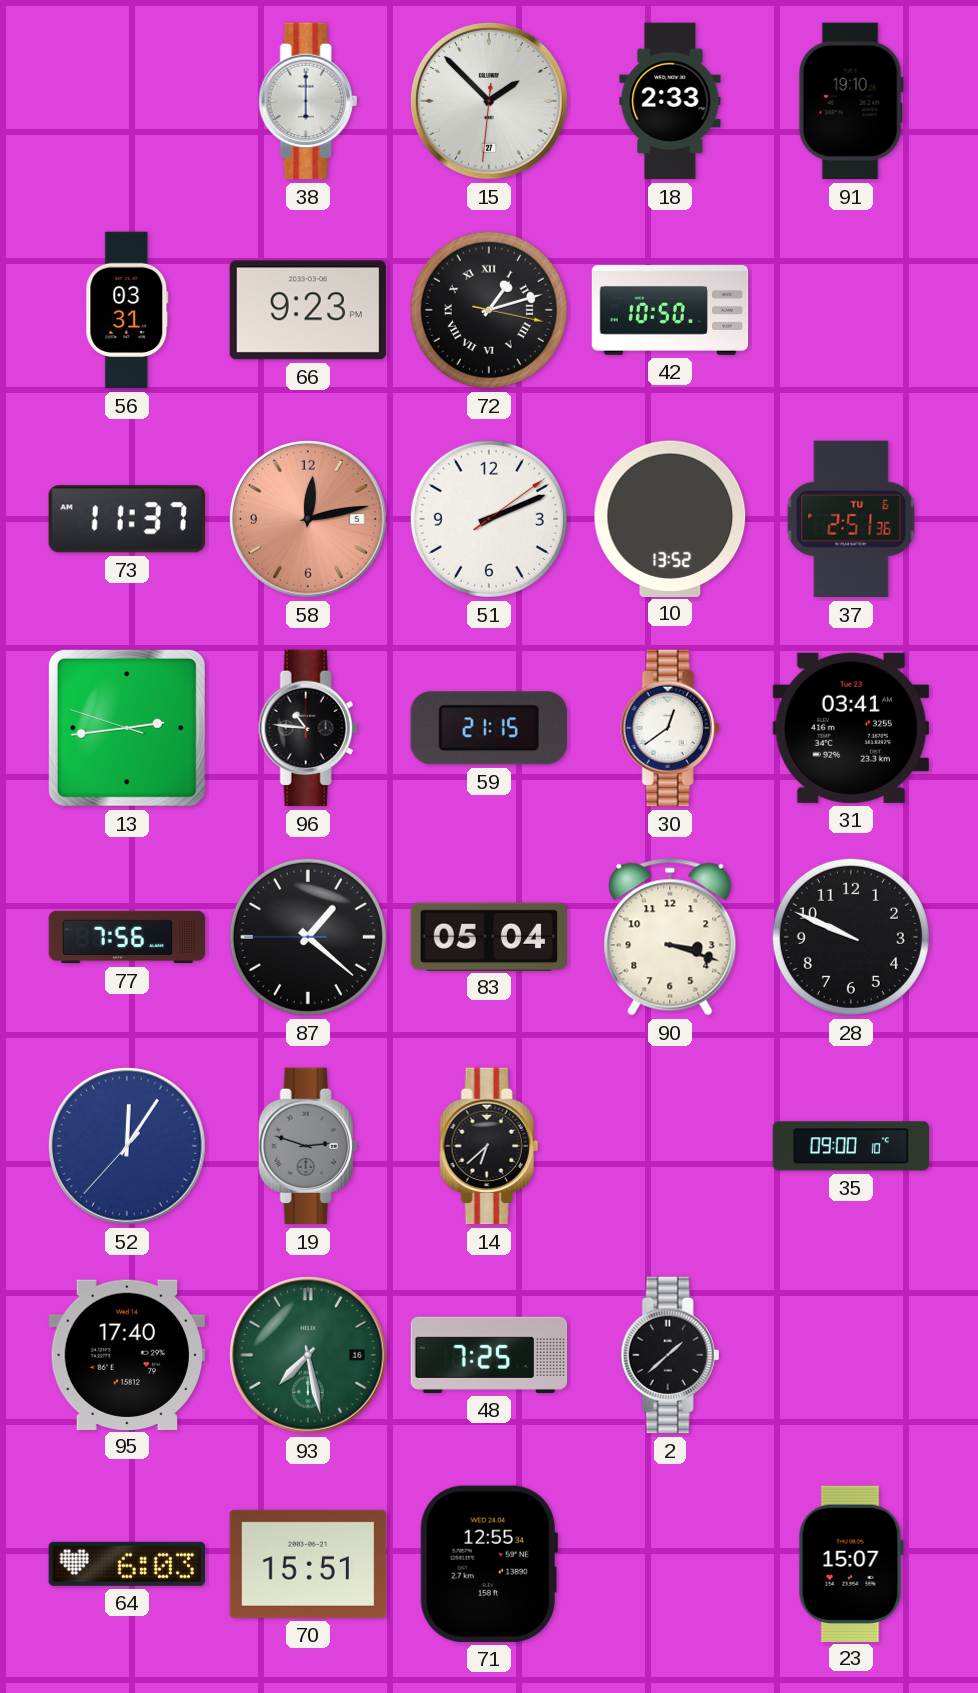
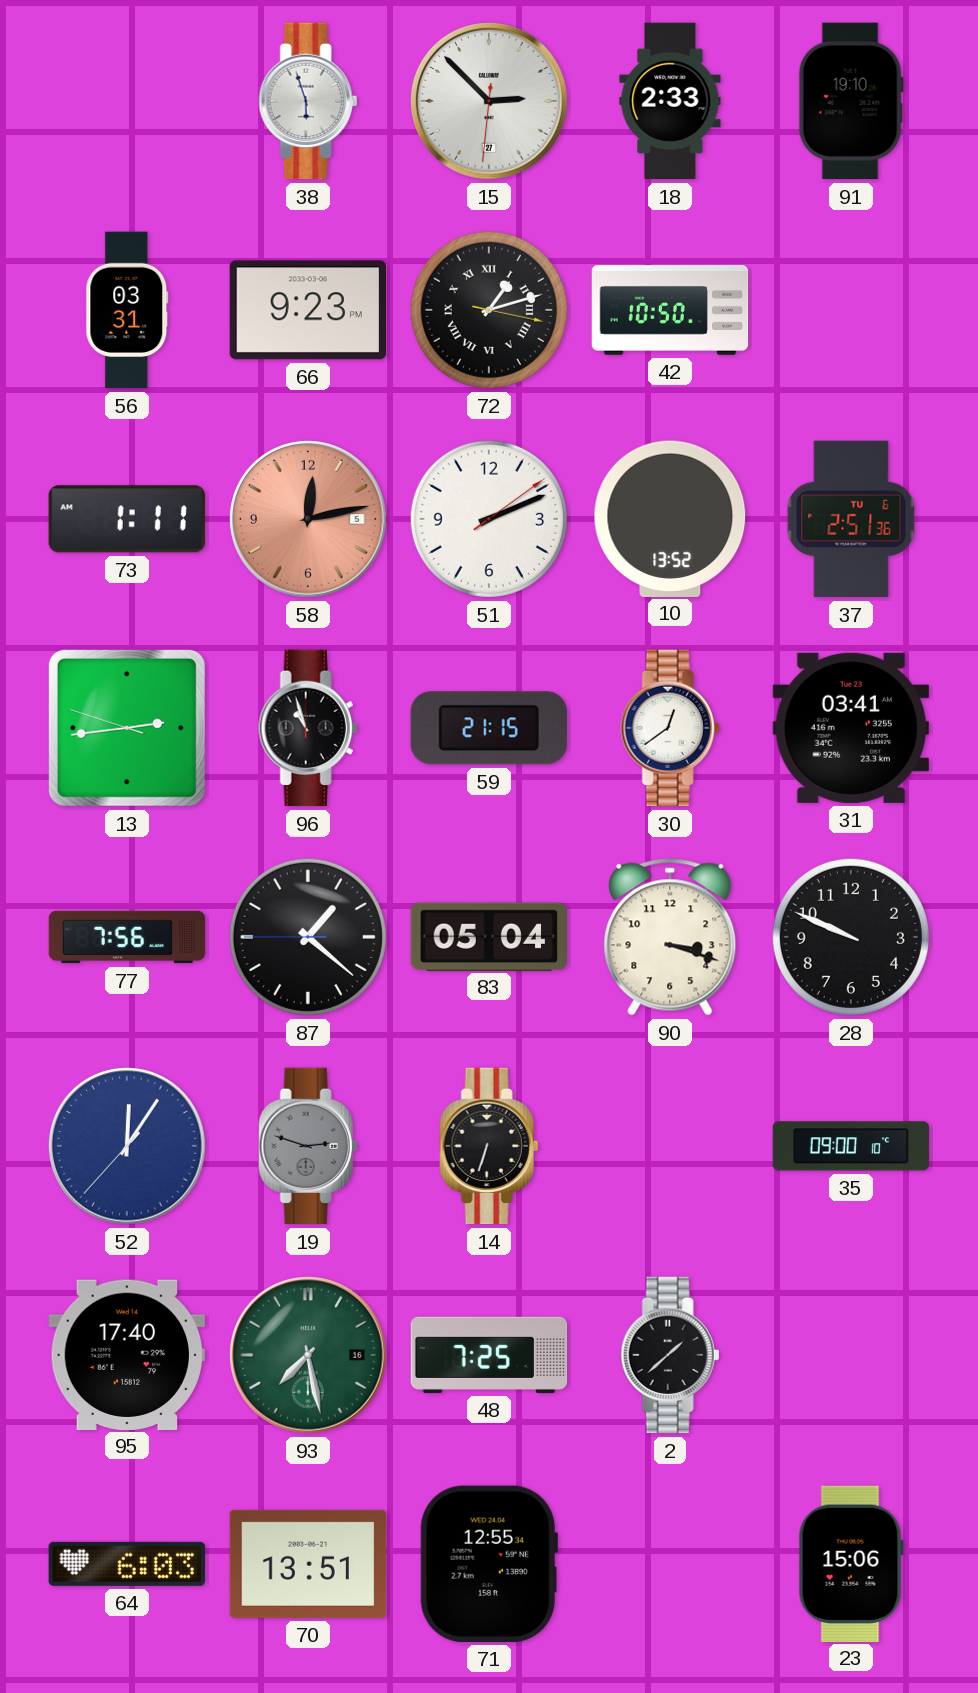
38: 6:00 -> 5:57
15: 1:52 -> 2:52
73: 11:37 -> 1:11
96: 10:46 -> 10:57
14: 6:38 -> 6:33
70: 15:51 -> 13:51
23: 15:07 -> 15:06
